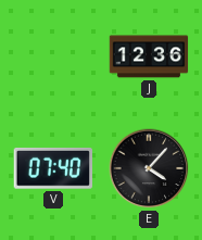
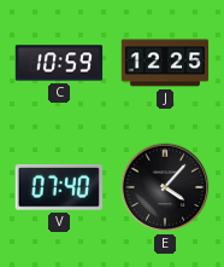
C: none -> 10:59
J: 12:36 -> 12:25
